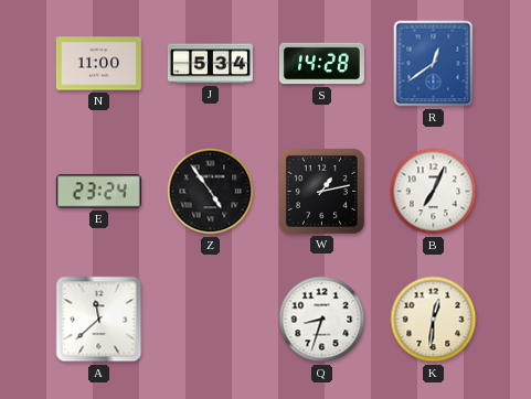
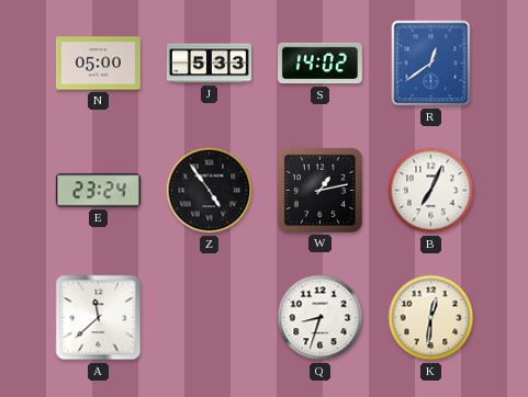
N: 11:00 -> 05:00
J: 5:34 -> 5:33
S: 14:28 -> 14:02
